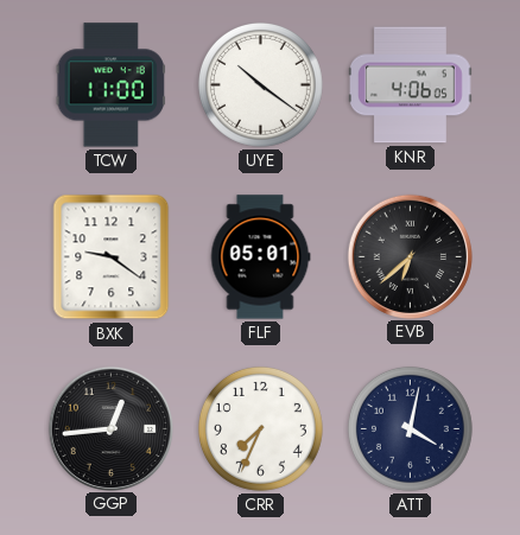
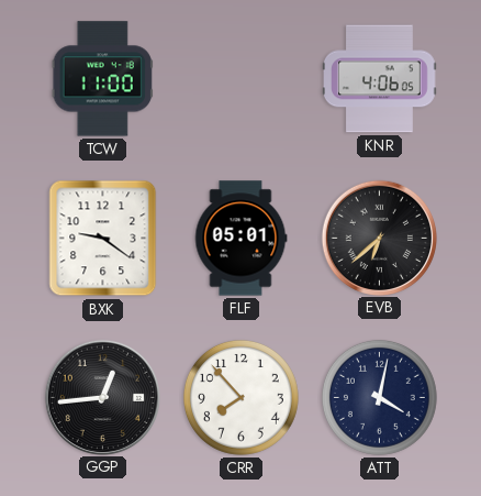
UYE: 10:21 -> none
CRR: 7:34 -> 7:53
